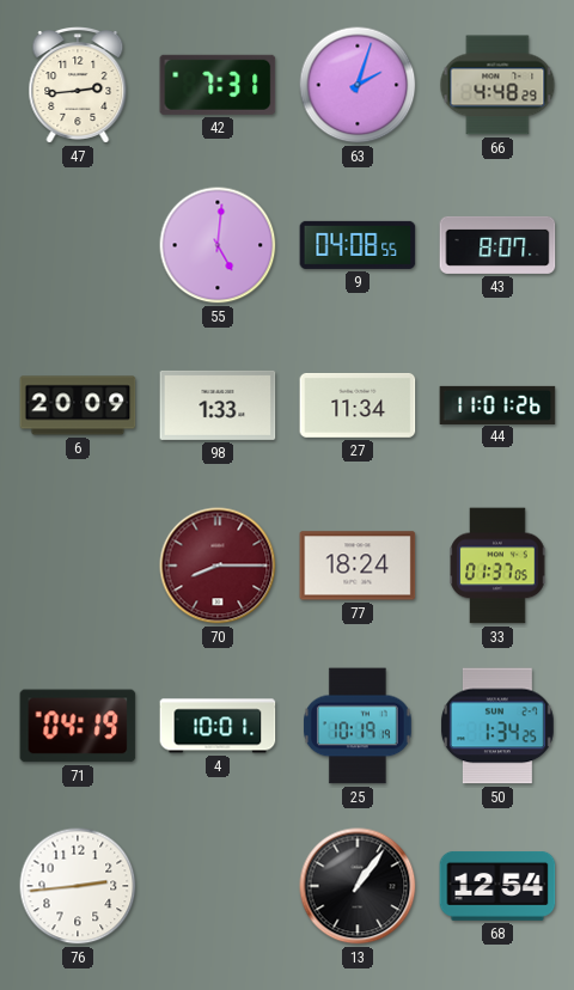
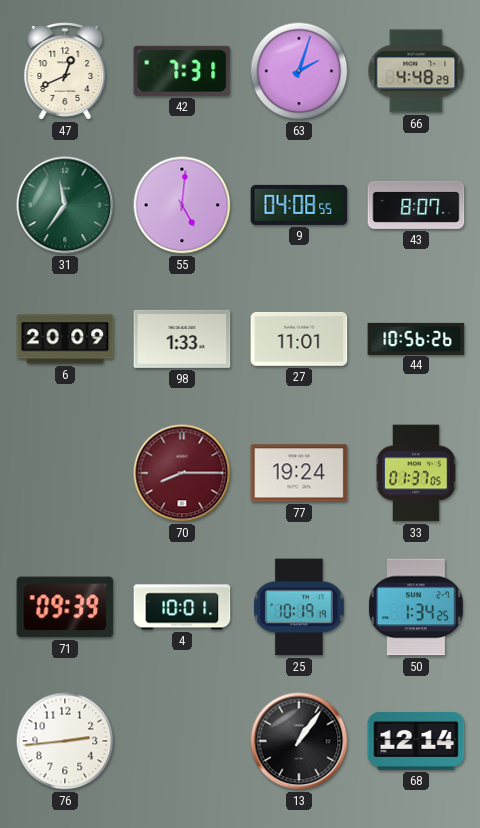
47: 2:44 -> 12:41
31: none -> 11:36
27: 11:34 -> 11:01
44: 11:01 -> 10:56
77: 18:24 -> 19:24
71: 04:19 -> 09:39
68: 12:54 -> 12:14
